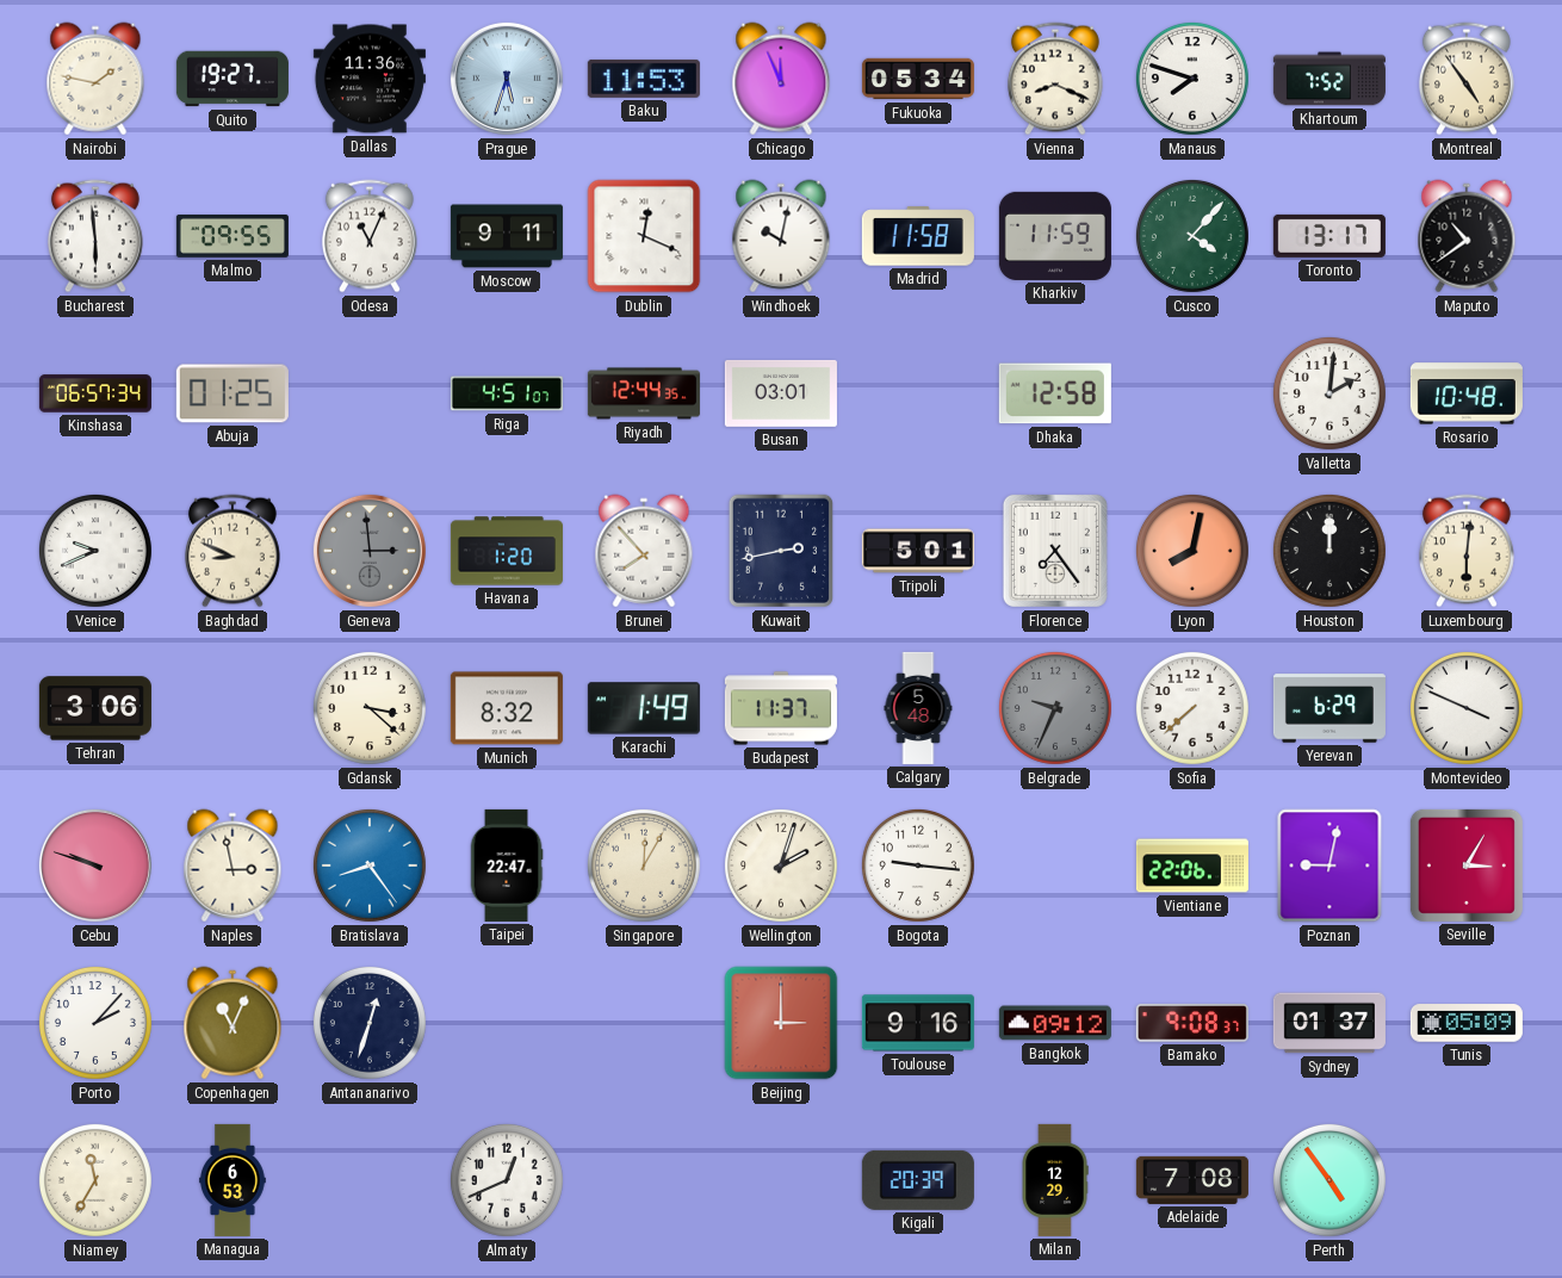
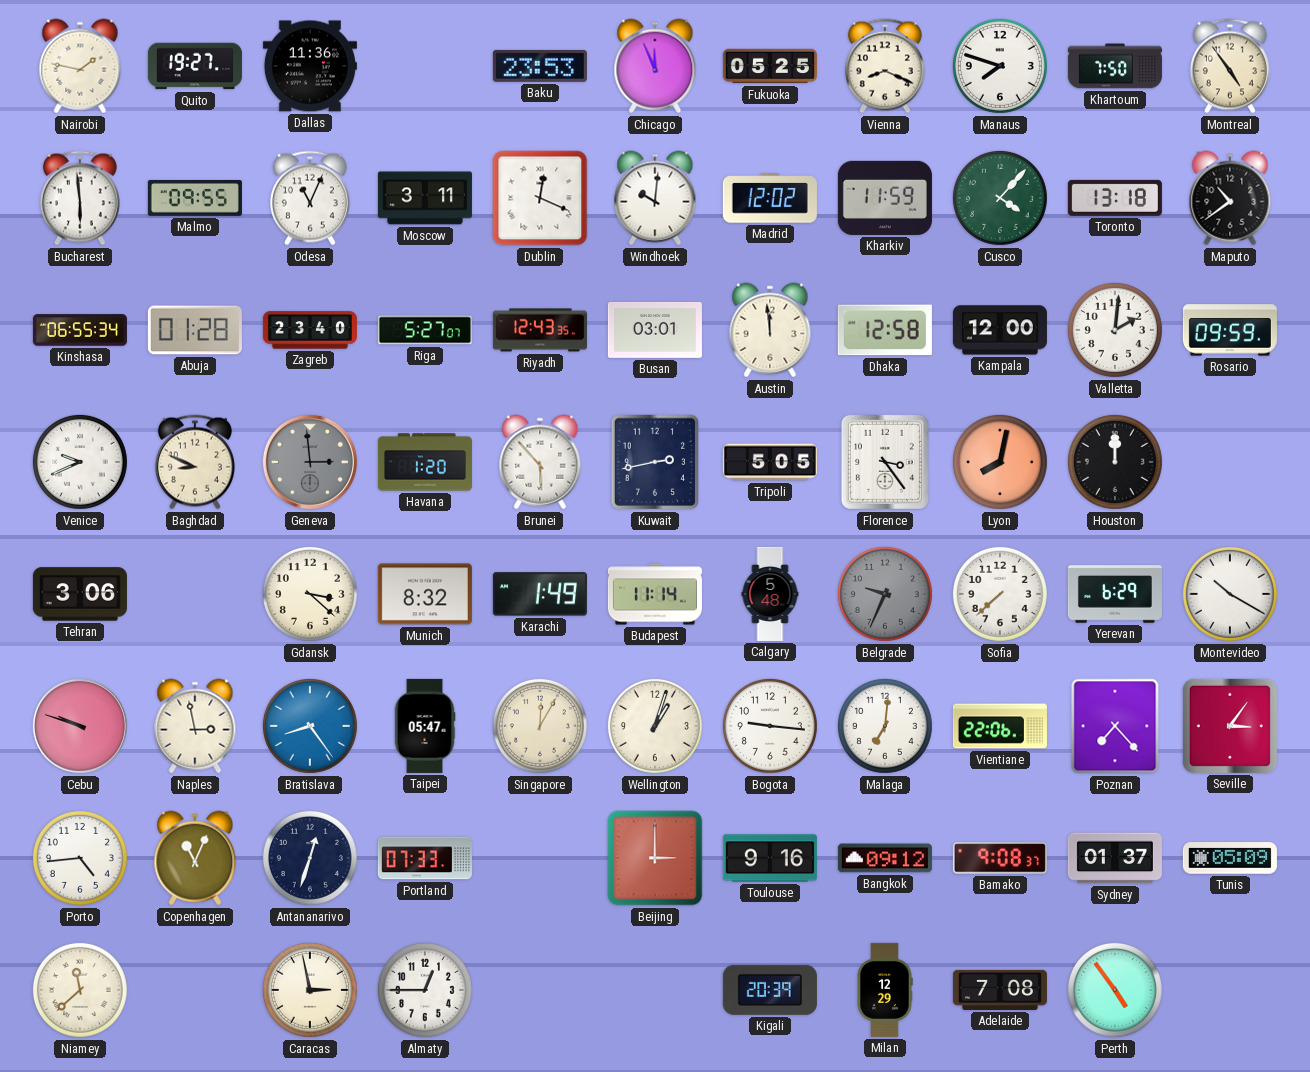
Prague: 5:33 -> none
Baku: 11:53 -> 23:53
Fukuoka: 05:34 -> 05:25
Khartoum: 7:52 -> 7:50
Moscow: 9:11 -> 3:11
Windhoek: 10:02 -> 10:01
Madrid: 11:58 -> 12:02
Toronto: 13:17 -> 13:18
Kinshasa: 06:57 -> 06:55
Abuja: 01:25 -> 01:28
Zagreb: none -> 23:40
Riga: 4:51 -> 5:27
Riyadh: 12:44 -> 12:43
Austin: none -> 11:59
Kampala: none -> 12:00
Rosario: 10:48 -> 09:59
Brunei: 7:53 -> 5:53
Tripoli: 5:01 -> 5:05
Florence: 7:24 -> 3:24
Luxembourg: 6:01 -> none
Budapest: 11:37 -> 11:14
Montevideo: 3:49 -> 10:20
Taipei: 22:47 -> 05:47
Wellington: 2:03 -> 1:03
Malaga: none -> 7:01
Poznan: 9:02 -> 7:23
Seville: 3:05 -> 3:06
Porto: 2:07 -> 4:44
Portland: none -> 07:33
Niamey: 11:35 -> 11:38
Managua: 6:53 -> none
Caracas: none -> 2:58
Almaty: 12:41 -> 12:45
